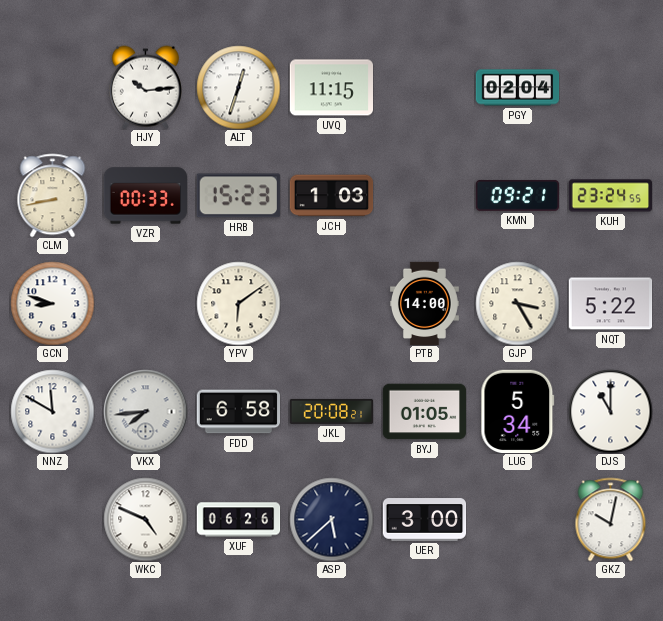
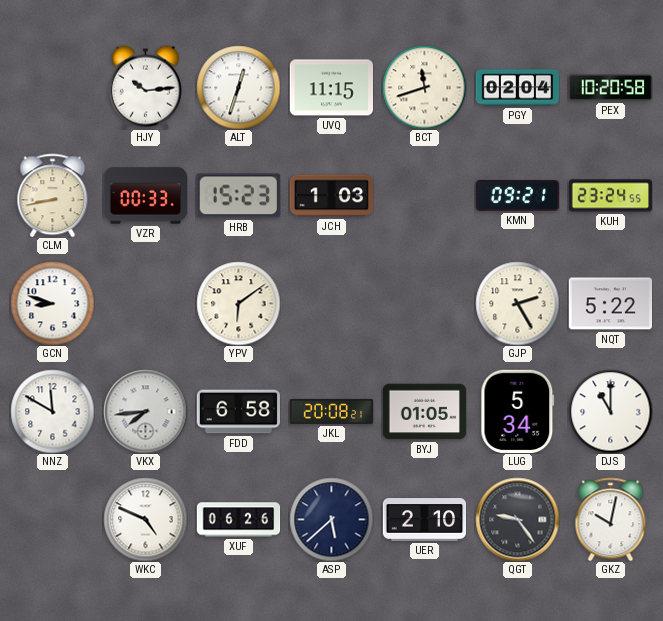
BCT: none -> 11:42
PEX: none -> 10:20
PTB: 14:00 -> none
GJP: 3:25 -> 2:25
UER: 3:00 -> 2:10
QGT: none -> 9:24
